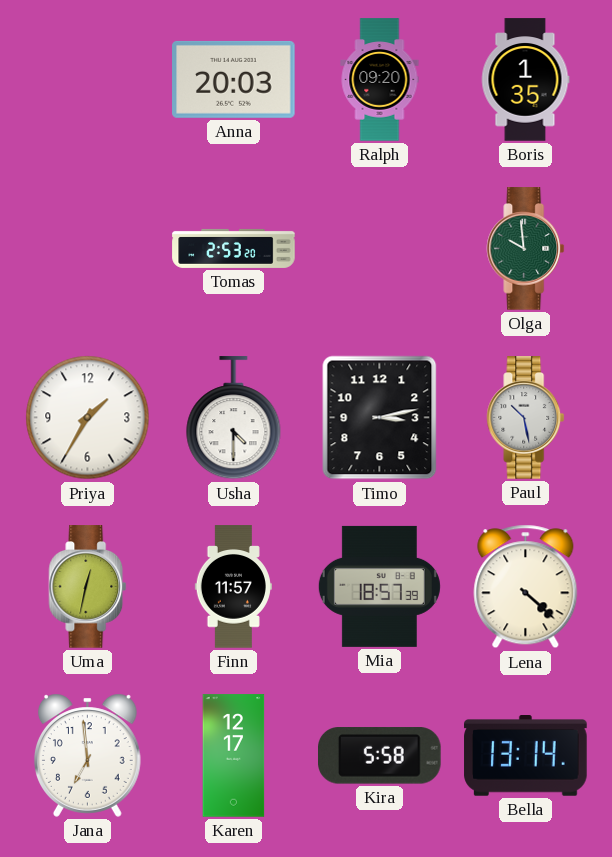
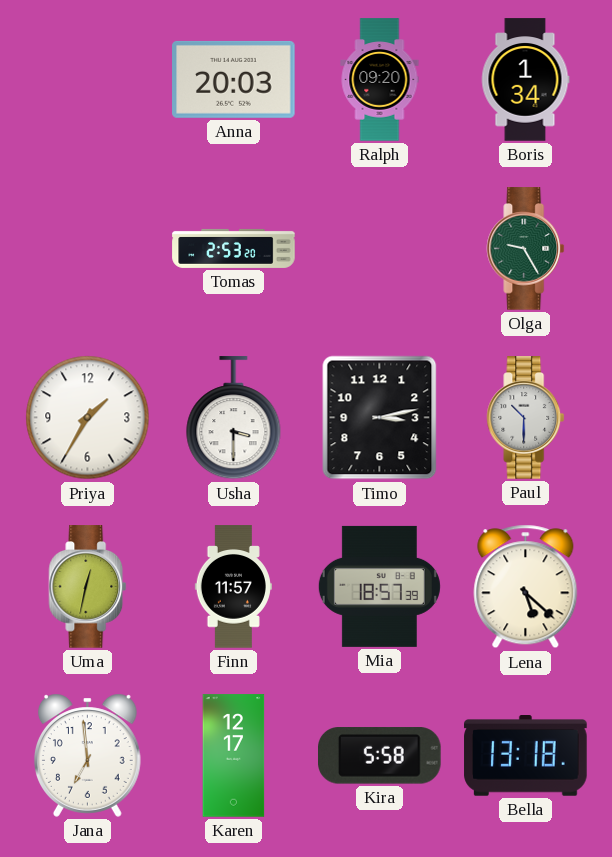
Boris: 1:35 -> 1:34
Olga: 9:59 -> 9:25
Usha: 4:30 -> 3:30
Paul: 10:28 -> 10:30
Lena: 4:22 -> 5:22
Bella: 13:14 -> 13:18
